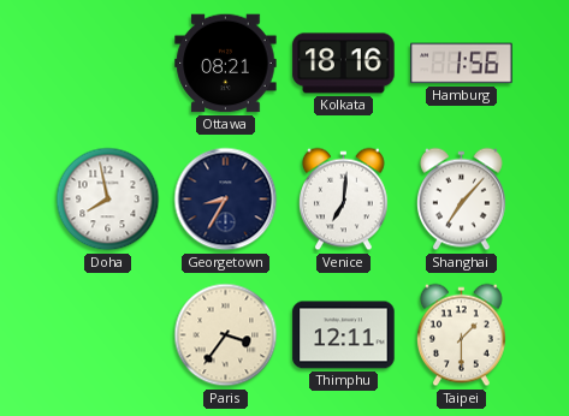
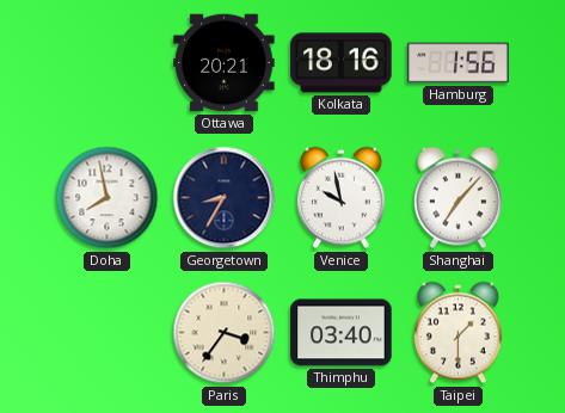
Ottawa: 08:21 -> 20:21
Venice: 7:01 -> 9:58
Thimphu: 12:11 -> 03:40
